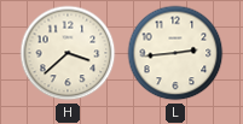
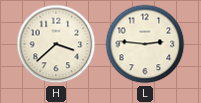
L: 2:44 -> 2:46
